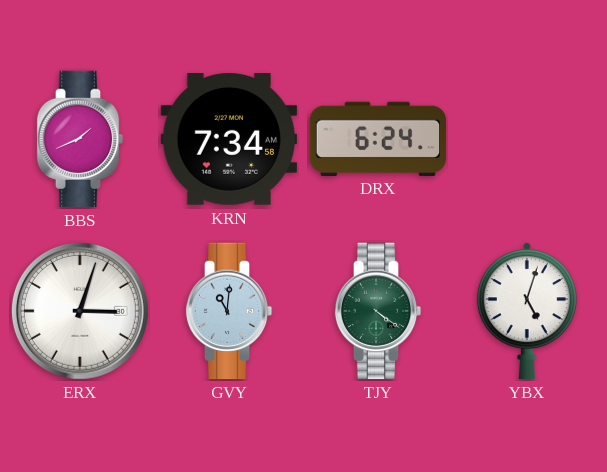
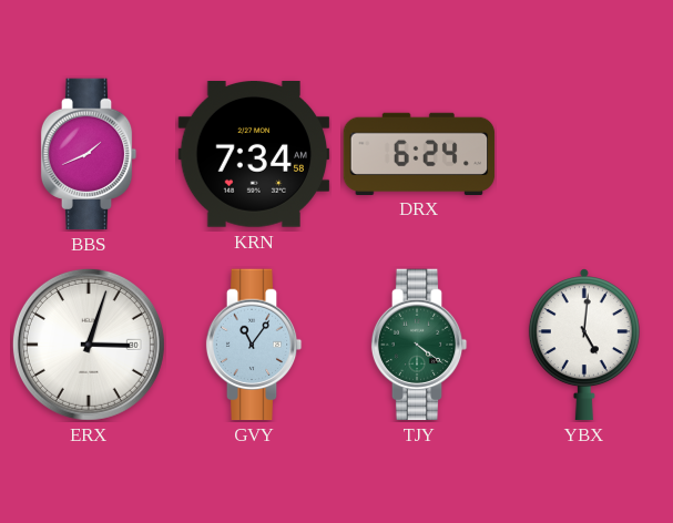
GVY: 11:01 -> 11:06
YBX: 5:03 -> 5:01
